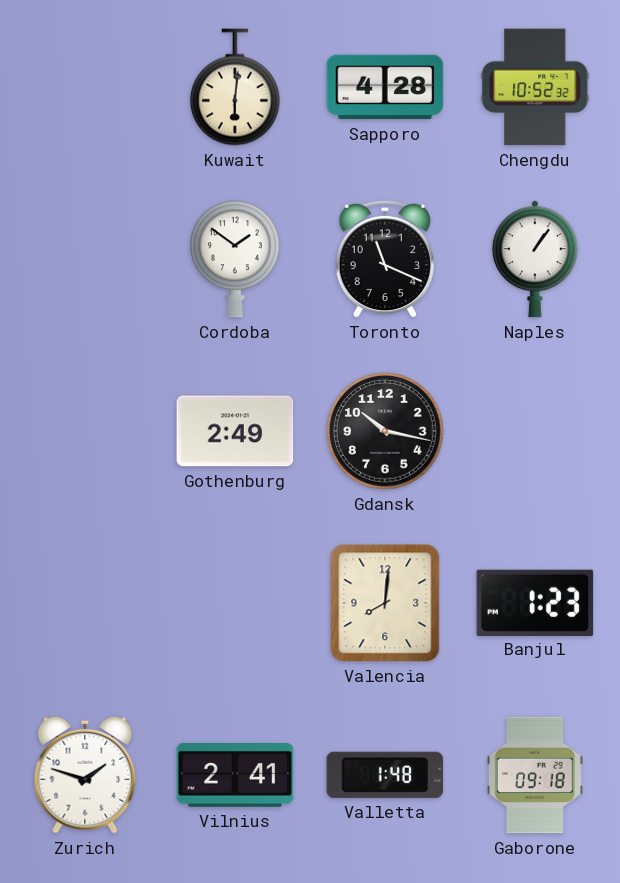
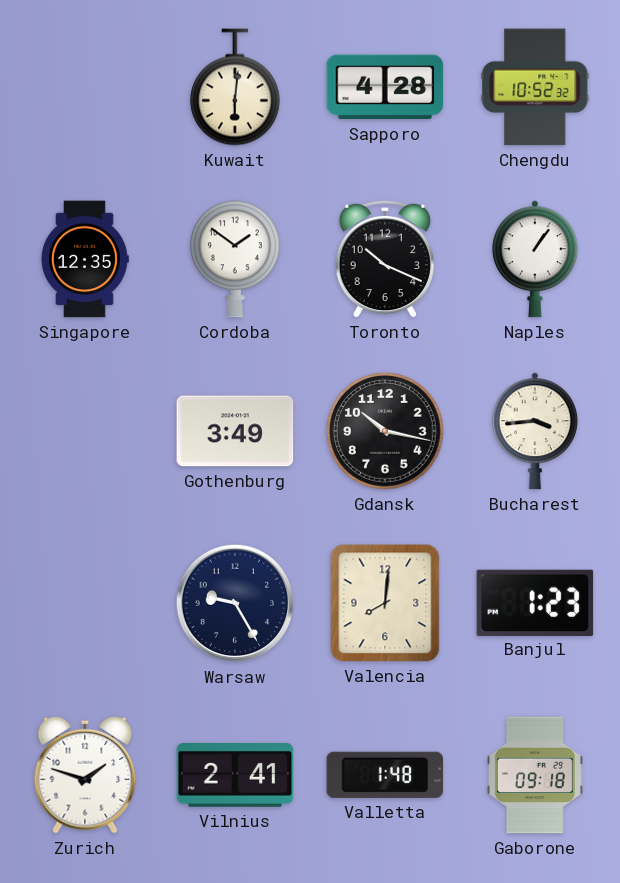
Singapore: none -> 12:35
Toronto: 11:19 -> 10:19
Gothenburg: 2:49 -> 3:49
Bucharest: none -> 3:44
Warsaw: none -> 9:25
